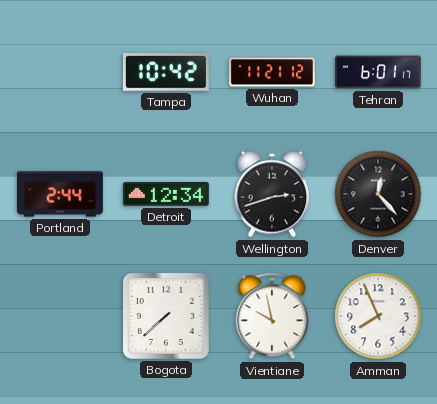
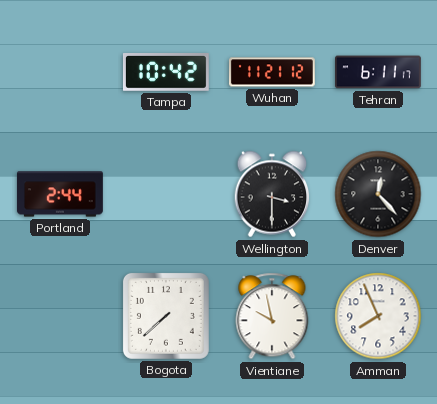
Tehran: 6:01 -> 6:11
Detroit: 12:34 -> none
Wellington: 2:42 -> 3:30
